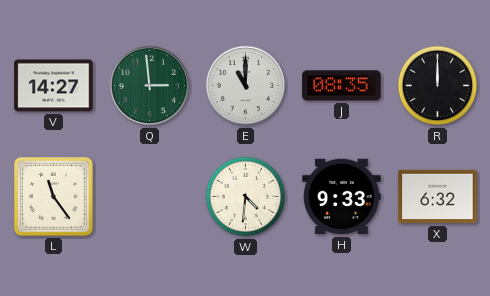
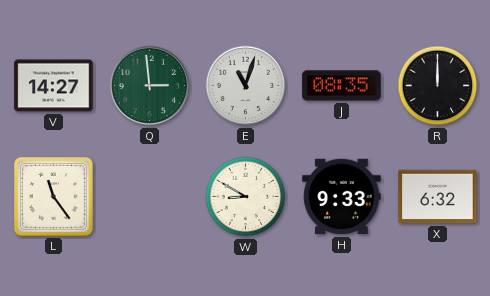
E: 11:00 -> 11:03
W: 4:31 -> 8:50
